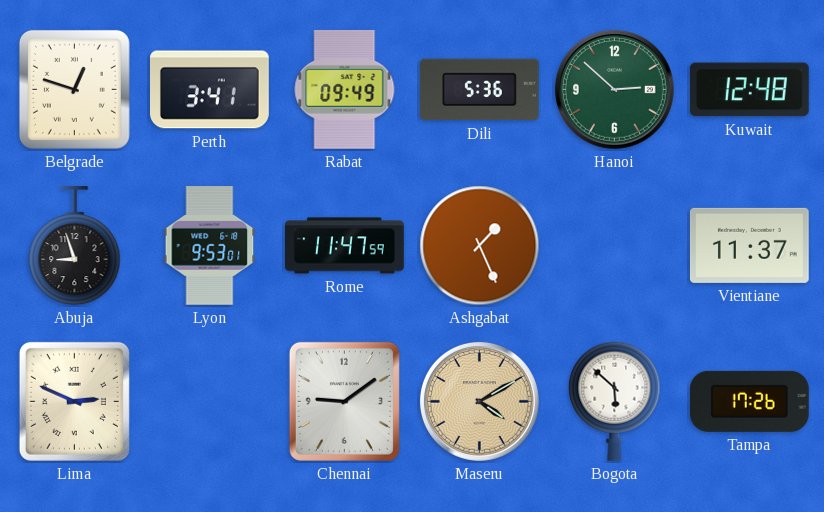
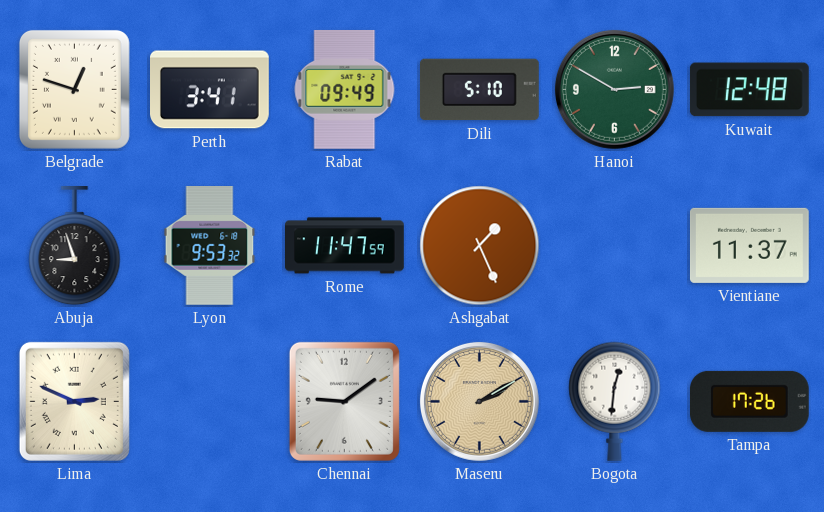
Dili: 5:36 -> 5:10
Hanoi: 2:52 -> 2:50
Lyon: 9:53:01 -> 9:53:32
Maseru: 4:10 -> 2:10
Bogota: 5:52 -> 12:31
